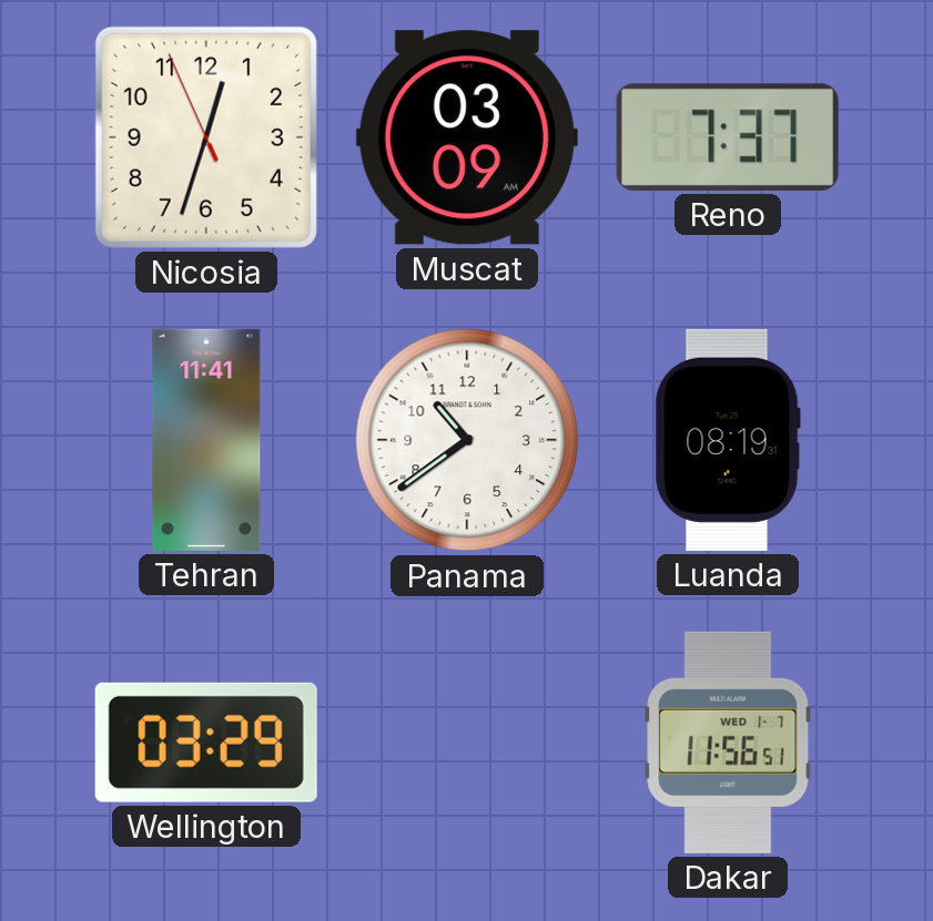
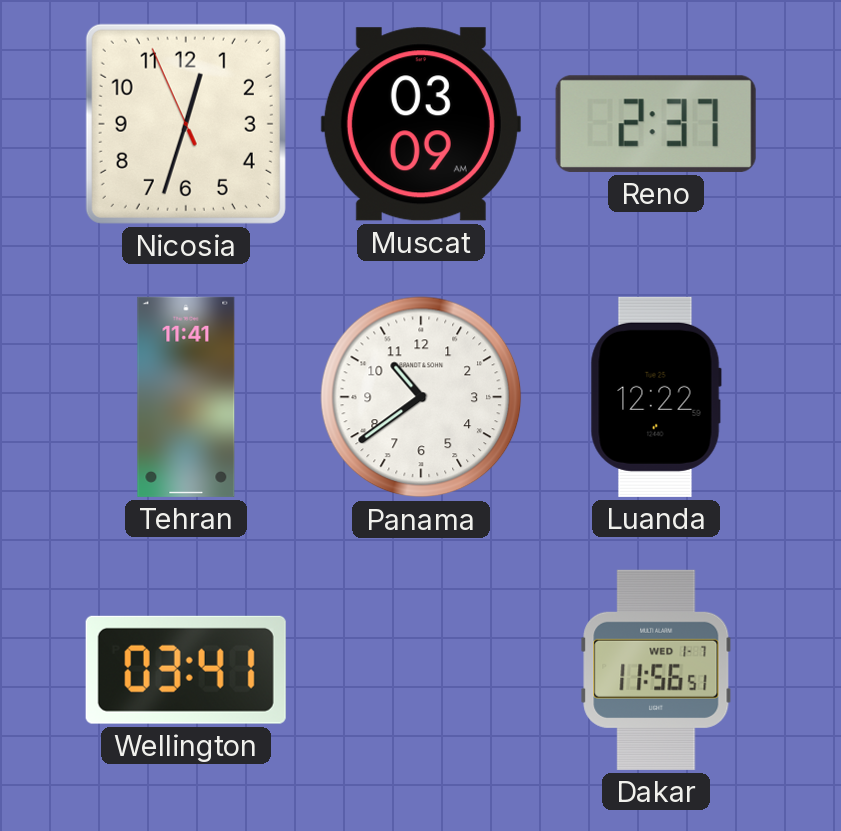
Reno: 7:37 -> 2:37
Luanda: 08:19 -> 12:22
Wellington: 03:29 -> 03:41
